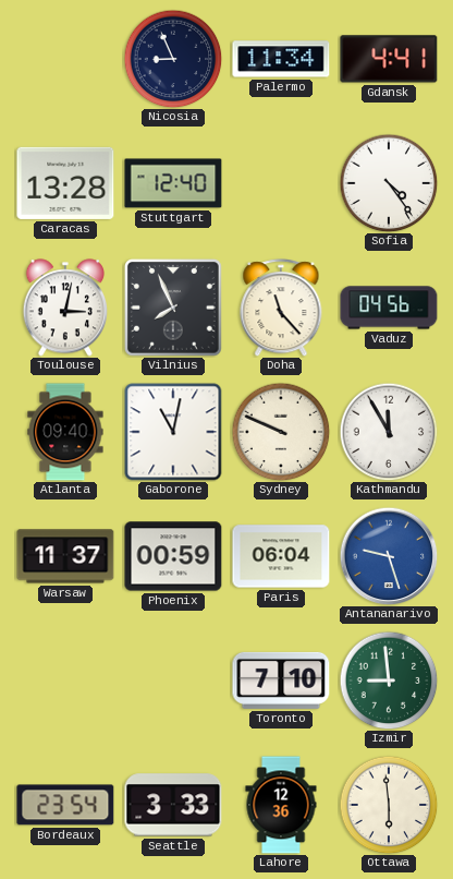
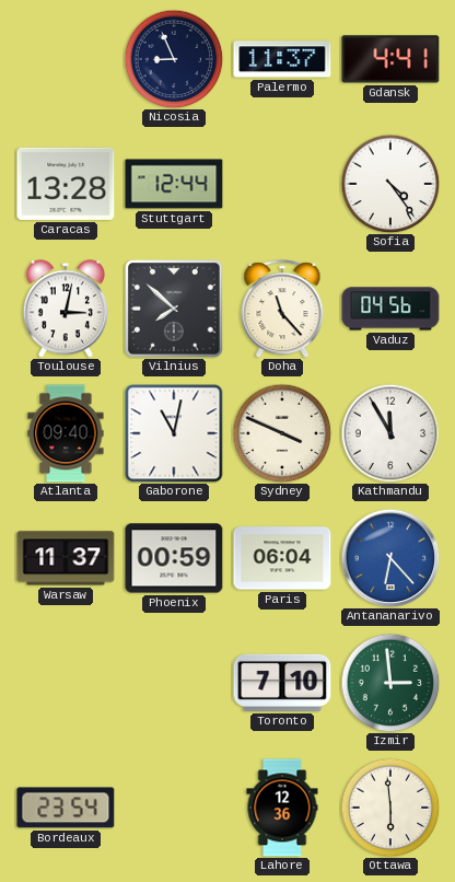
Palermo: 11:34 -> 11:37
Stuttgart: 12:40 -> 12:44
Vilnius: 7:56 -> 7:52
Sydney: 9:49 -> 3:49
Antananarivo: 9:27 -> 6:23
Izmir: 8:59 -> 2:59
Seattle: 3:33 -> none
